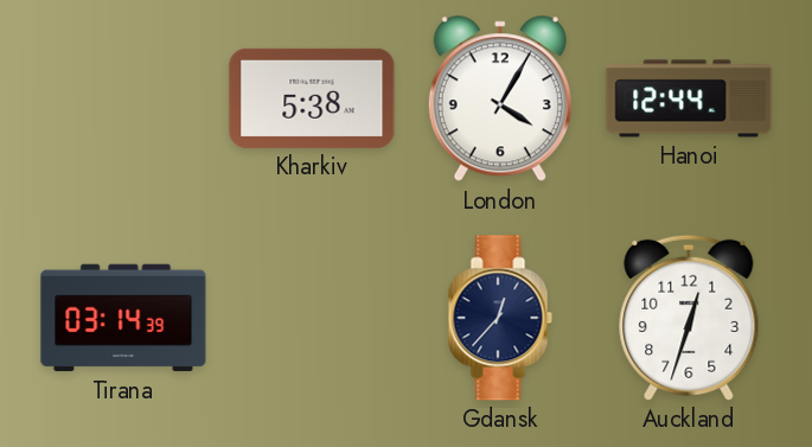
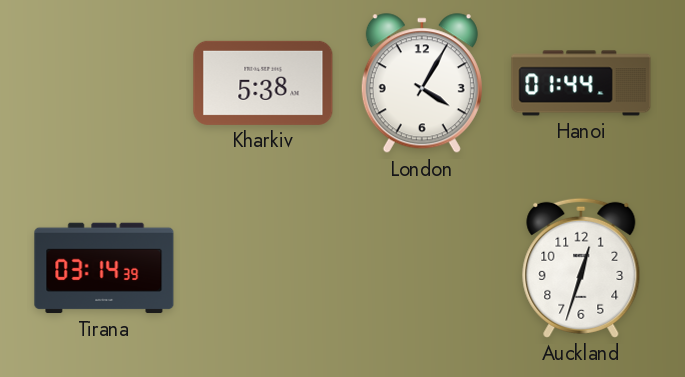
Hanoi: 12:44 -> 01:44
Gdansk: 12:37 -> none
